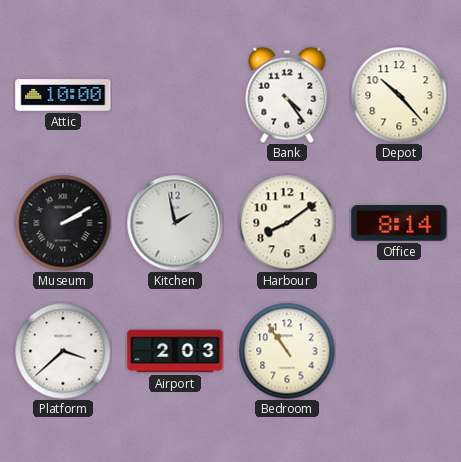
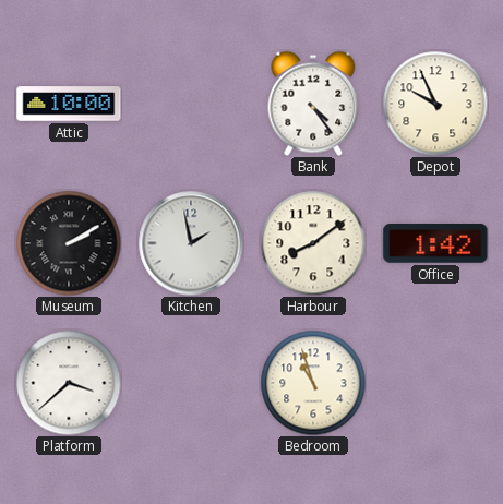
Depot: 10:23 -> 9:56
Office: 8:14 -> 1:42
Airport: 2:03 -> none
Bedroom: 10:54 -> 10:57
